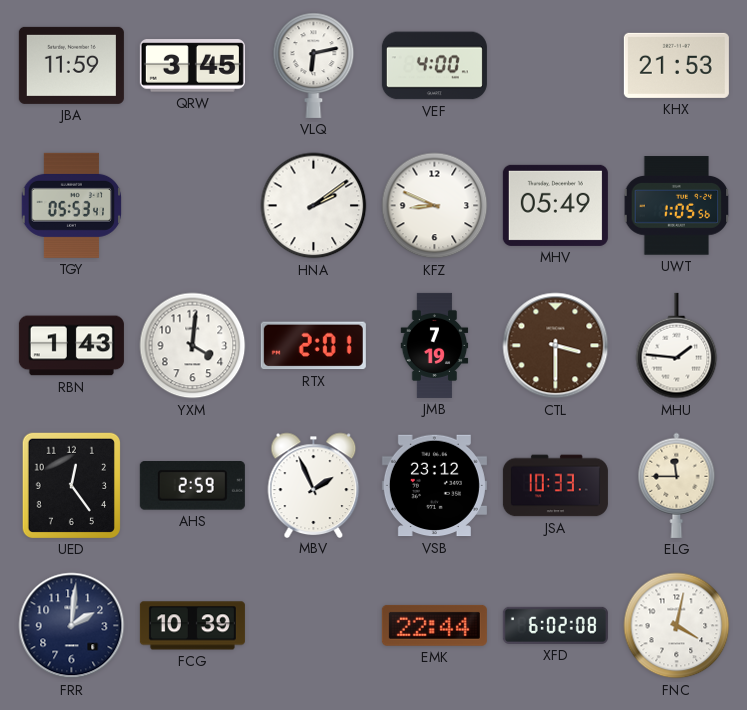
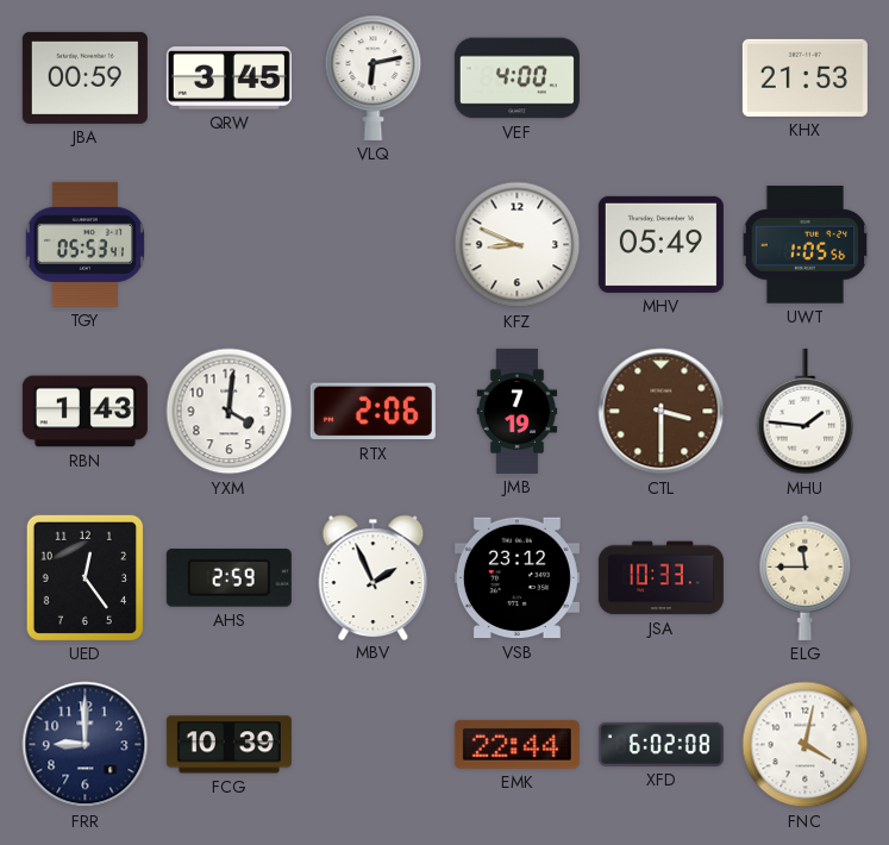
JBA: 11:59 -> 00:59
HNA: 2:09 -> none
RTX: 2:01 -> 2:06
FRR: 2:01 -> 9:00
